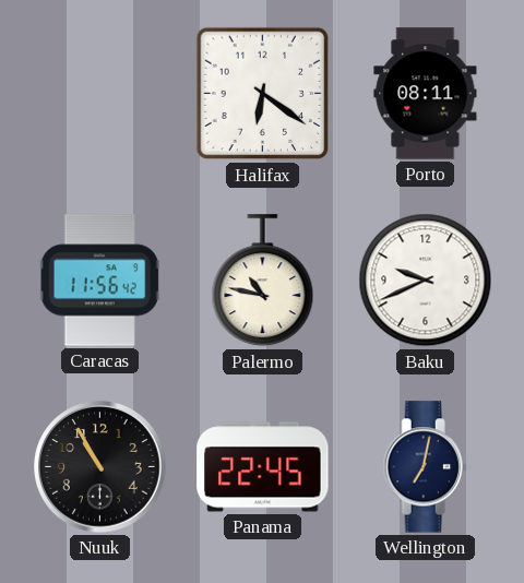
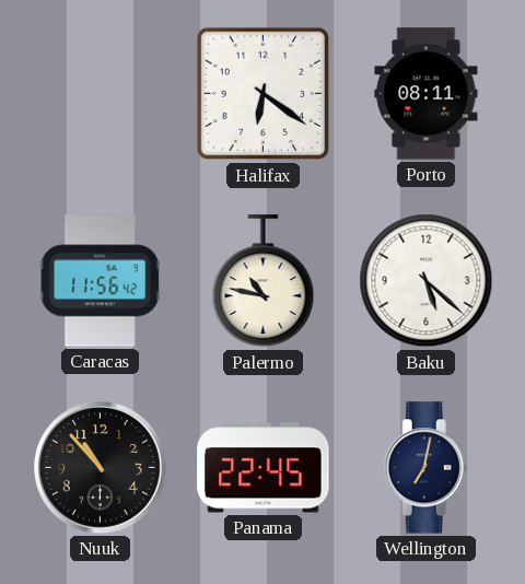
Baku: 9:41 -> 5:22
Nuuk: 10:55 -> 10:53
